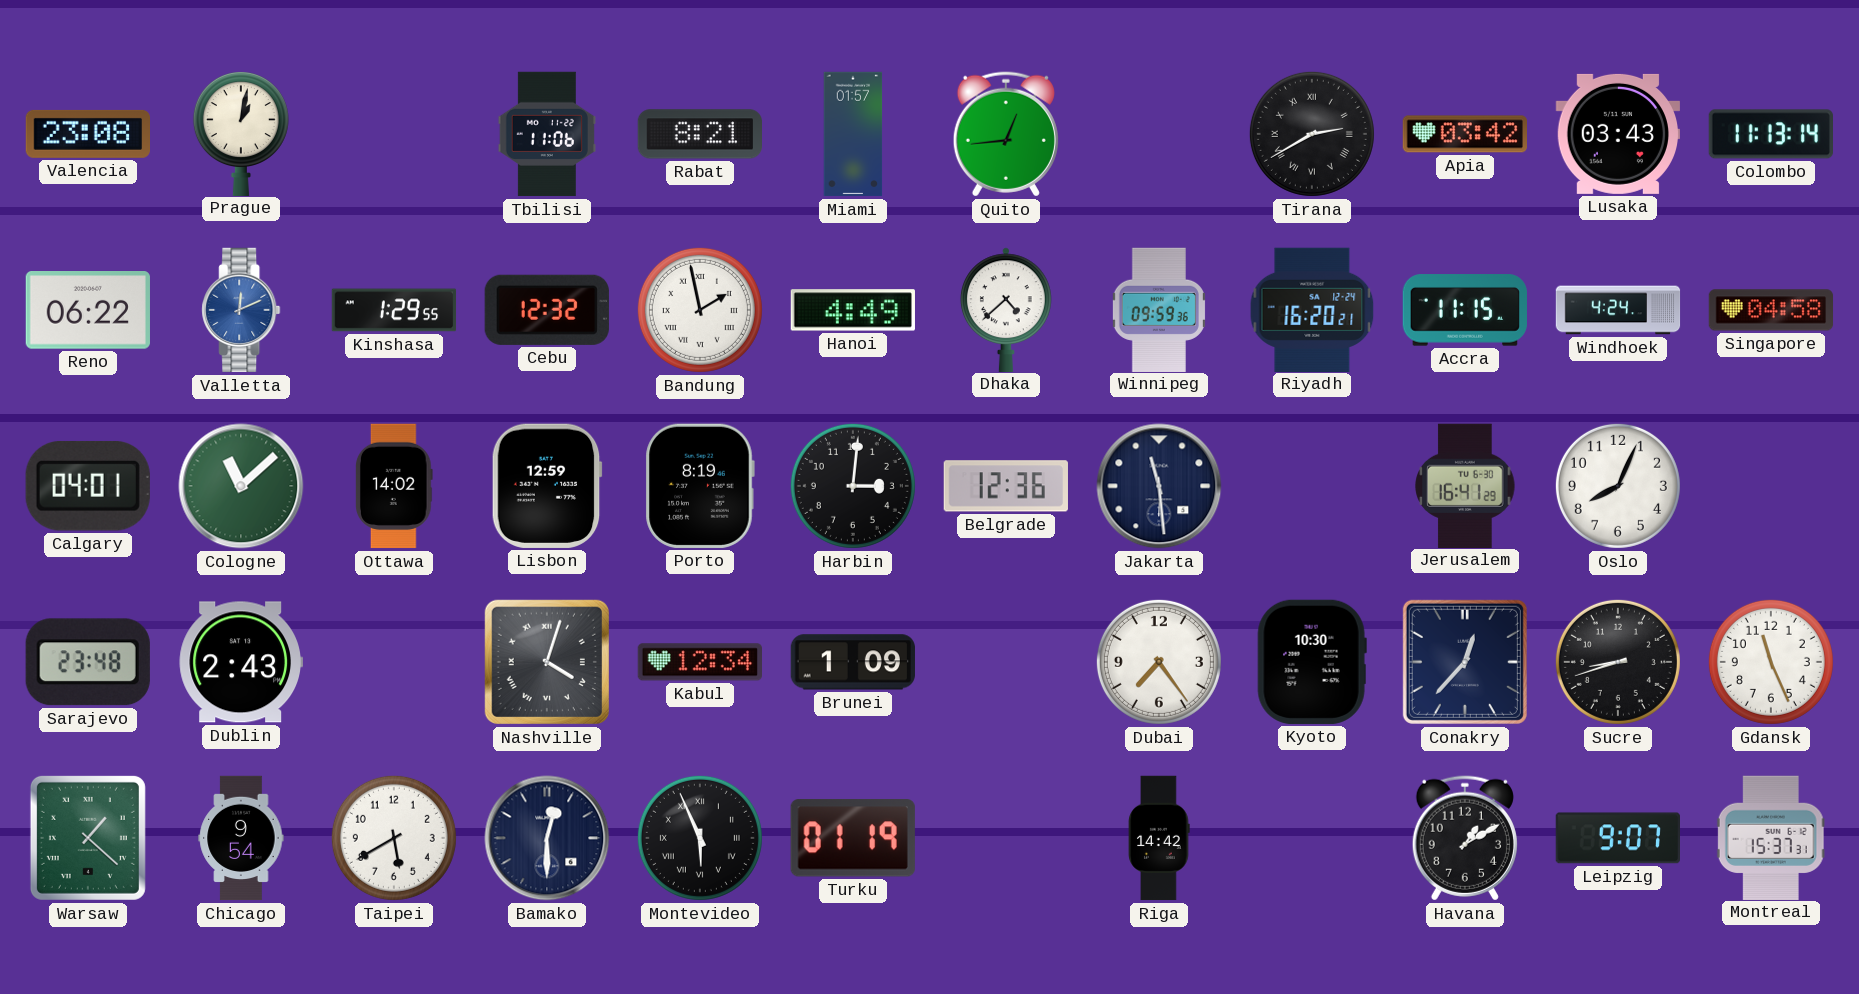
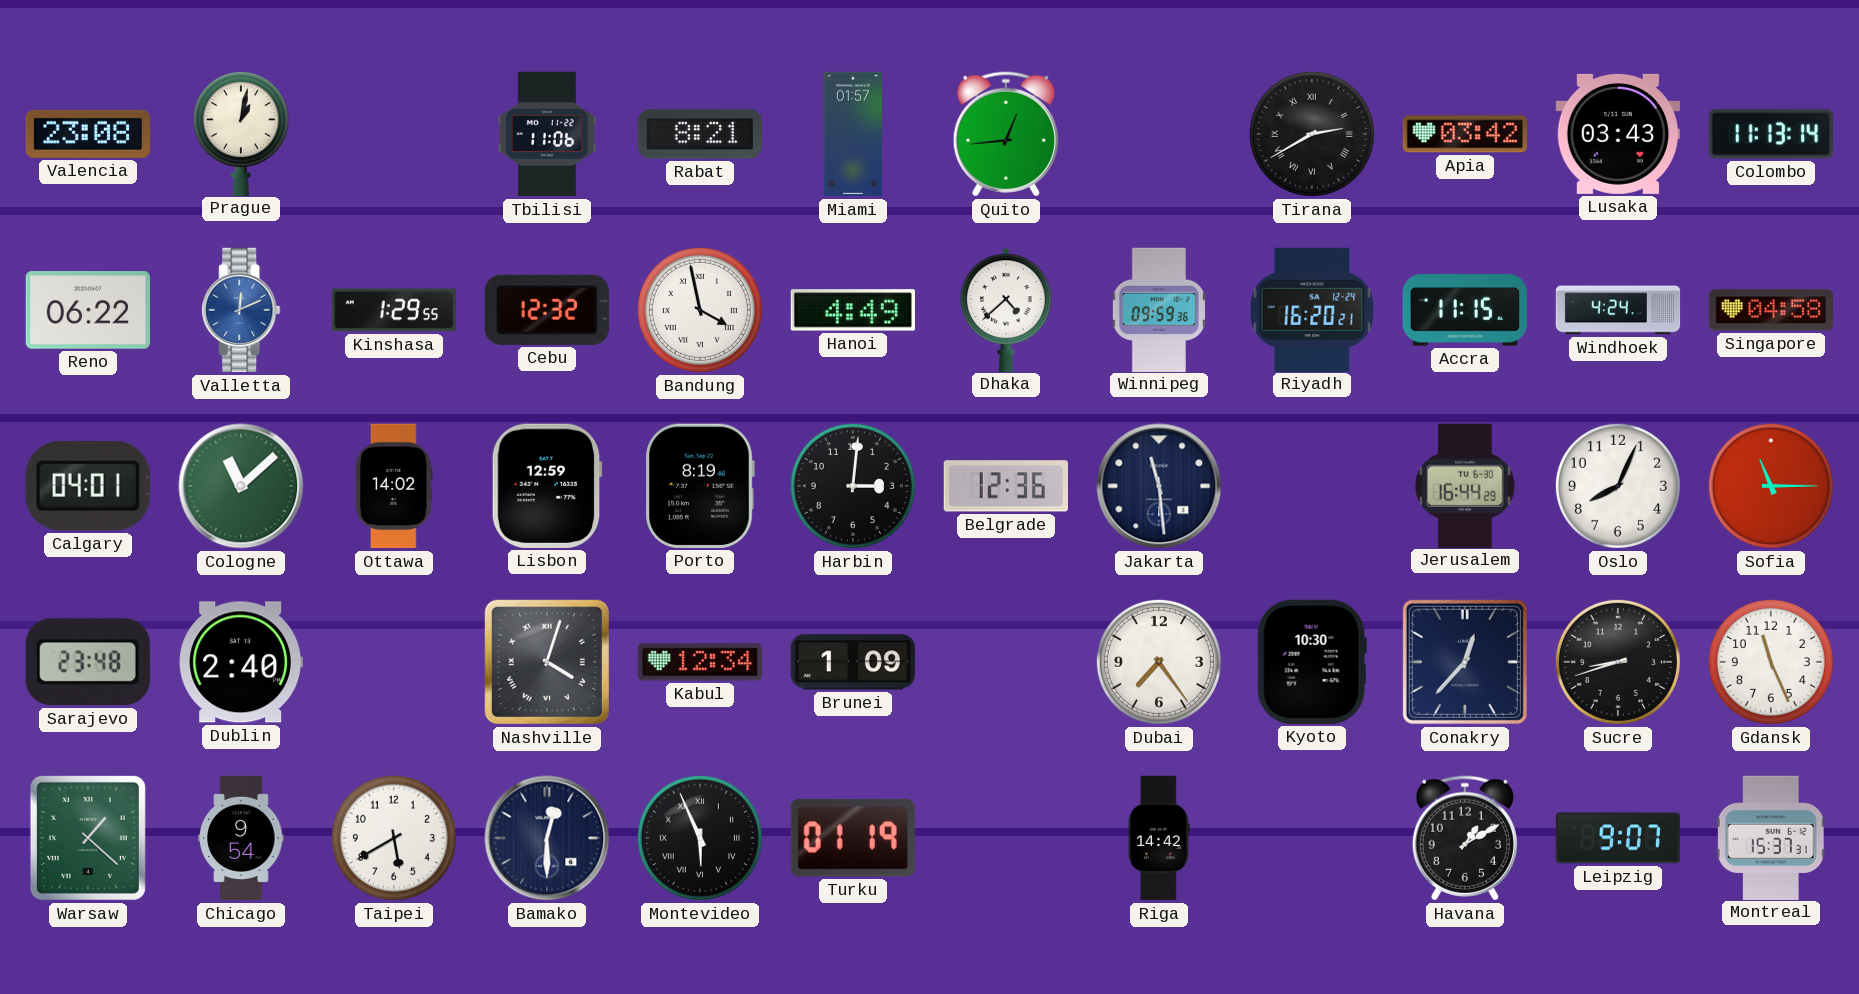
Bandung: 1:58 -> 3:58
Jerusalem: 16:41 -> 16:44
Sofia: none -> 11:15
Dublin: 2:43 -> 2:40
